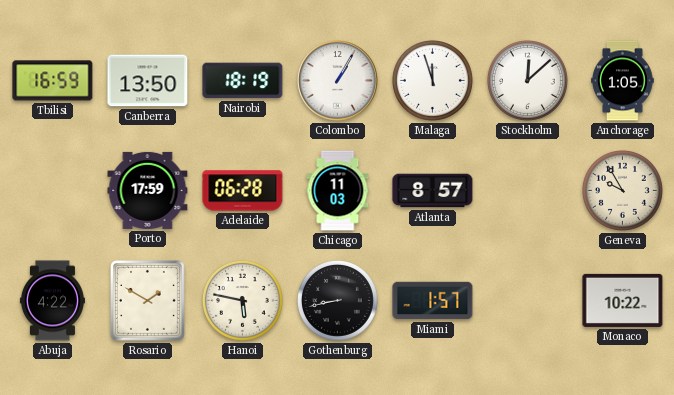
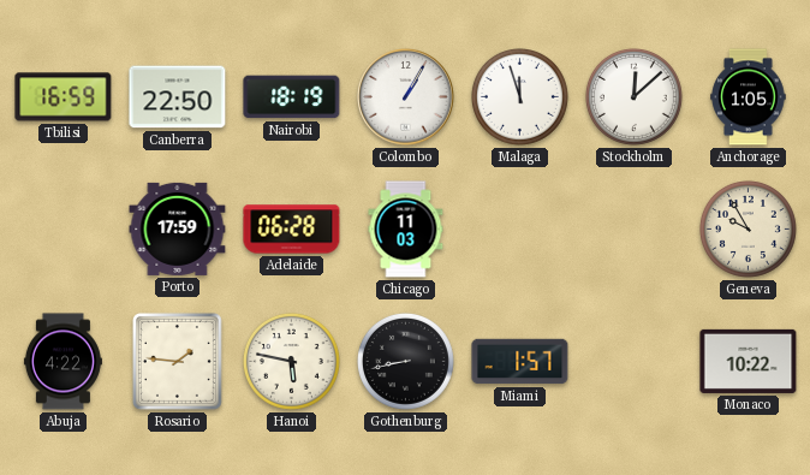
Canberra: 13:50 -> 22:50
Atlanta: 8:57 -> none
Rosario: 1:50 -> 1:46
